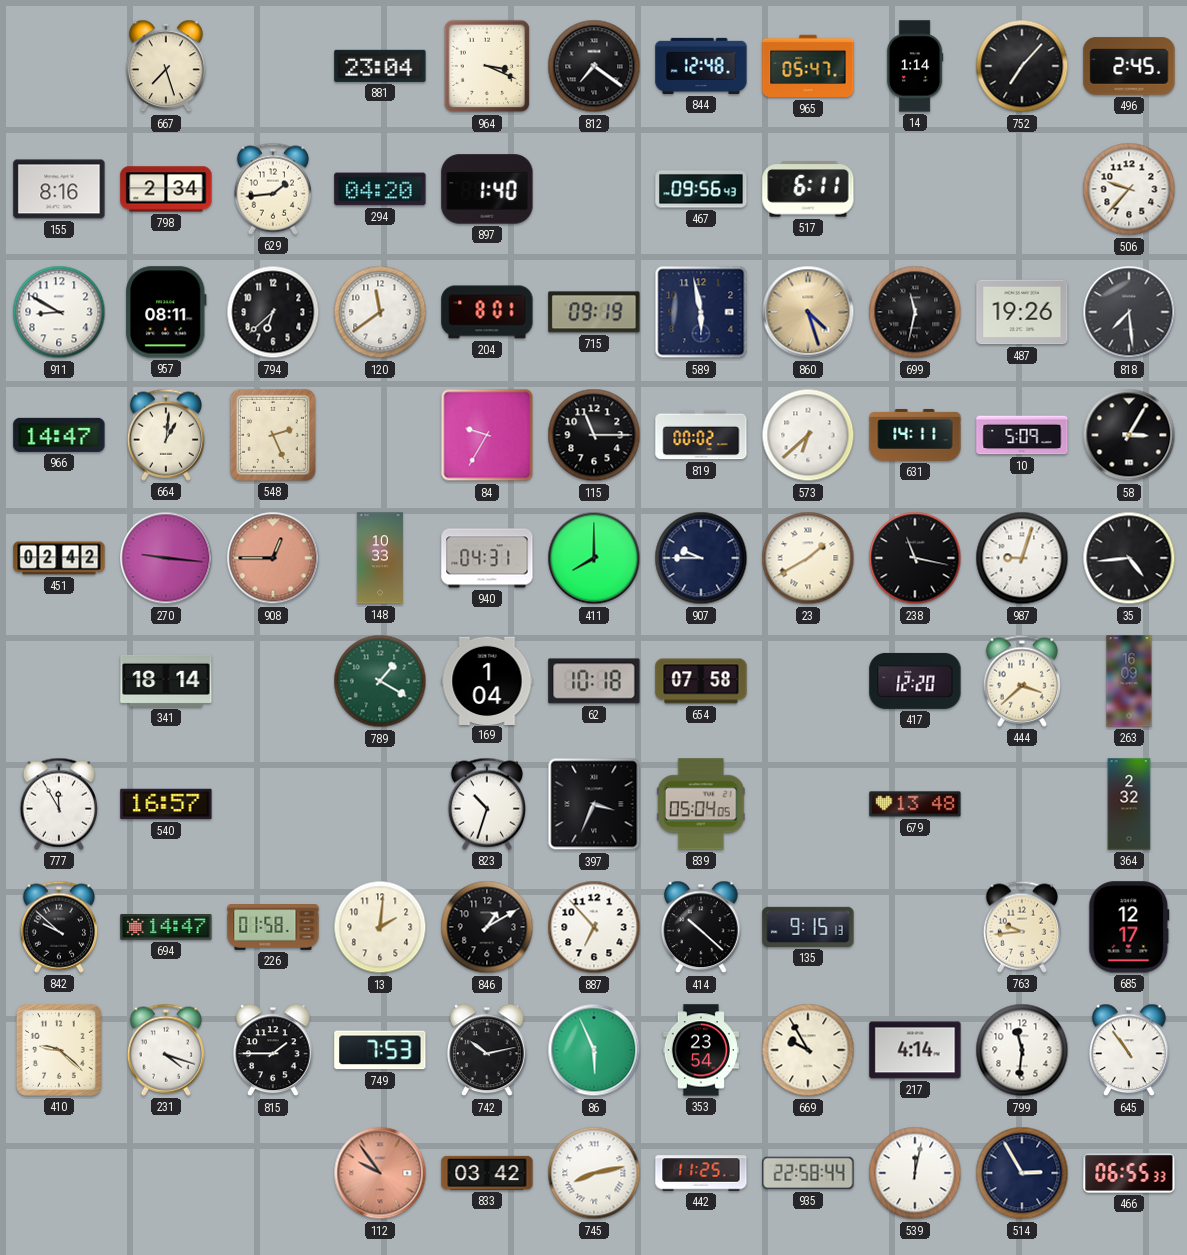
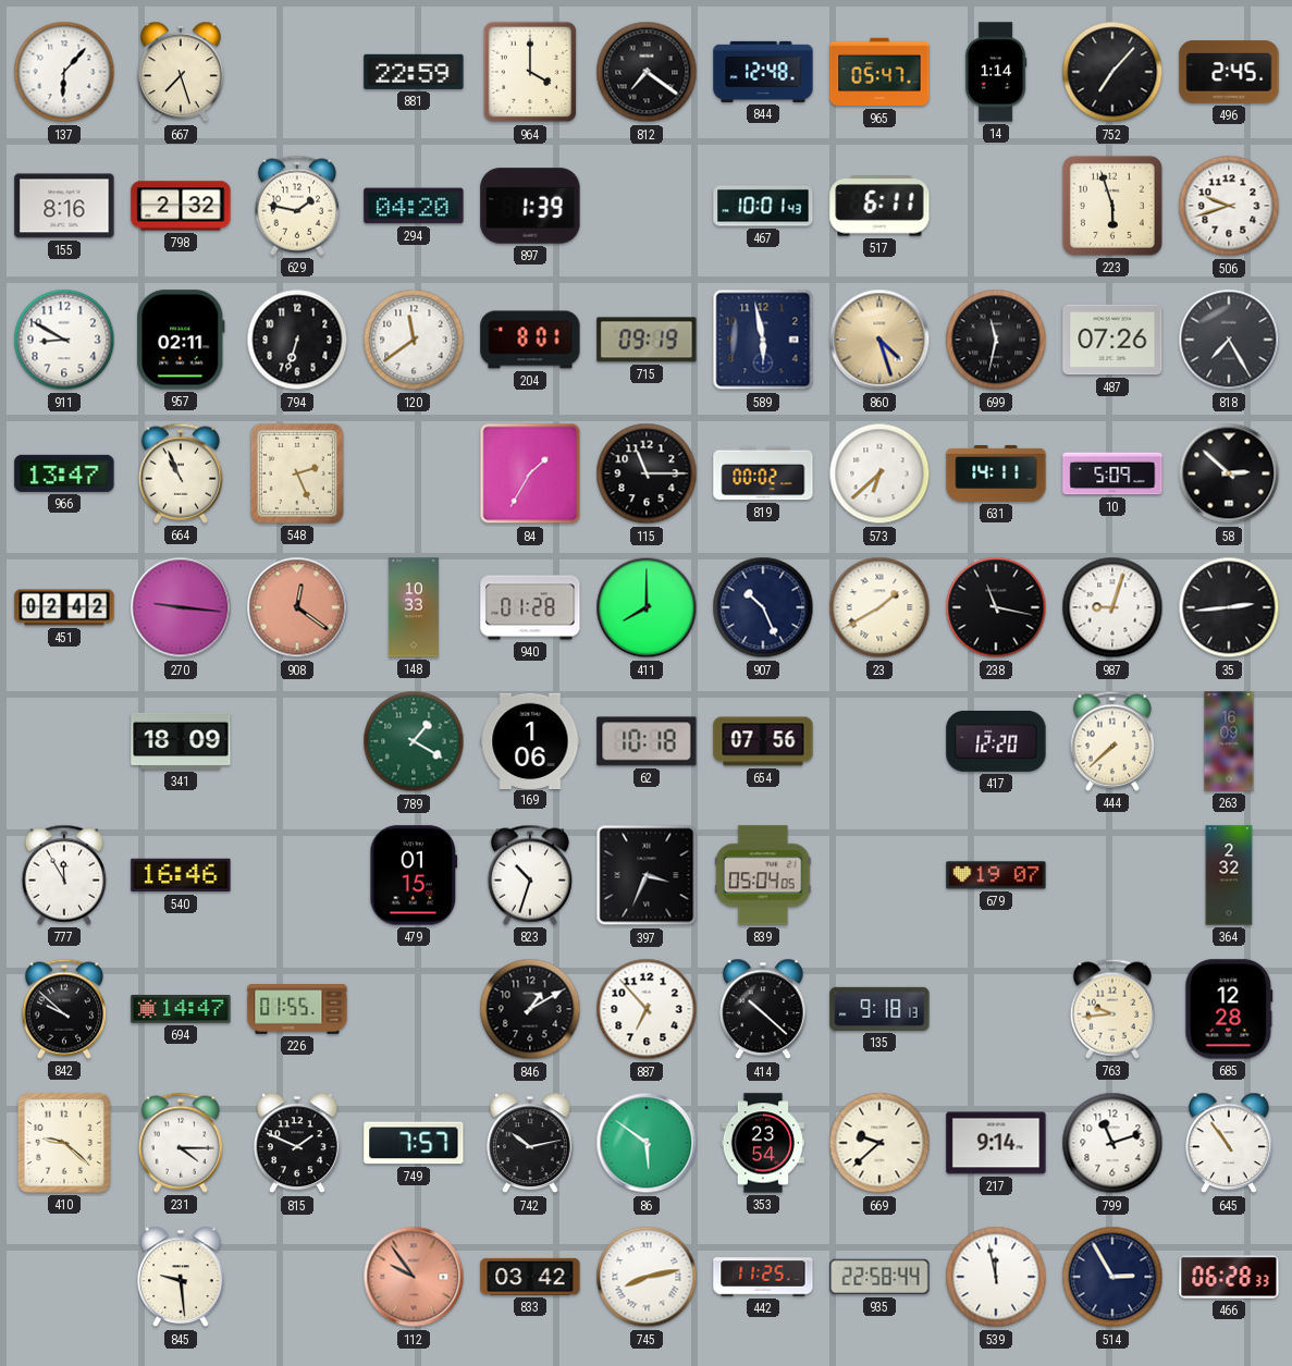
137: none -> 6:07
881: 23:04 -> 22:59
964: 3:19 -> 4:00
798: 2:34 -> 2:32
629: 1:44 -> 1:47
897: 1:40 -> 1:39
467: 09:56 -> 10:01
223: none -> 5:57
506: 9:37 -> 9:42
957: 08:11 -> 02:11
794: 6:38 -> 6:33
487: 19:26 -> 07:26
818: 7:29 -> 7:25
966: 14:47 -> 13:47
664: 1:01 -> 10:56
84: 9:35 -> 1:35
58: 3:05 -> 2:52
908: 12:45 -> 12:21
940: 04:31 -> 01:28
907: 9:45 -> 10:26
35: 4:44 -> 2:44
341: 18:14 -> 18:09
169: 1:04 -> 1:06
654: 07:58 -> 07:56
444: 3:38 -> 7:38
540: 16:57 -> 16:46
479: none -> 01:15
679: 13:48 -> 19:07
226: 01:58 -> 01:55
13: 2:01 -> none
135: 9:15 -> 9:18
685: 12:17 -> 12:28
231: 4:18 -> 4:15
815: 1:45 -> 1:49
749: 7:53 -> 7:57
86: 5:56 -> 5:51
669: 9:55 -> 9:38
217: 4:14 -> 9:14
799: 11:31 -> 11:12
845: none -> 9:29
539: 12:02 -> 11:58
466: 06:55 -> 06:28
